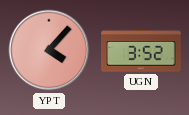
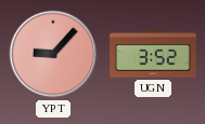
YPT: 4:07 -> 9:07
